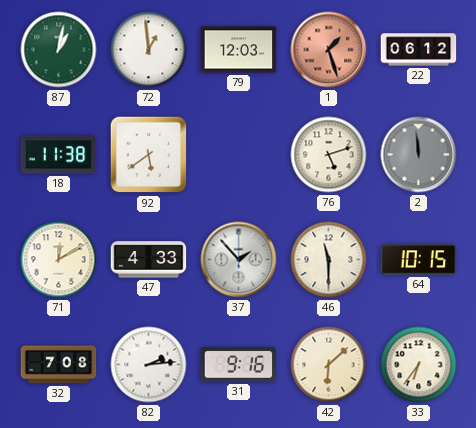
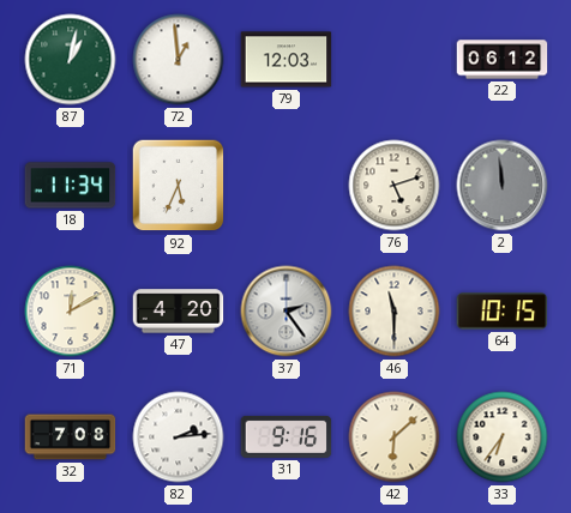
1: 1:27 -> none
18: 11:38 -> 11:34
92: 5:39 -> 5:34
47: 4:33 -> 4:20
37: 1:53 -> 2:24
